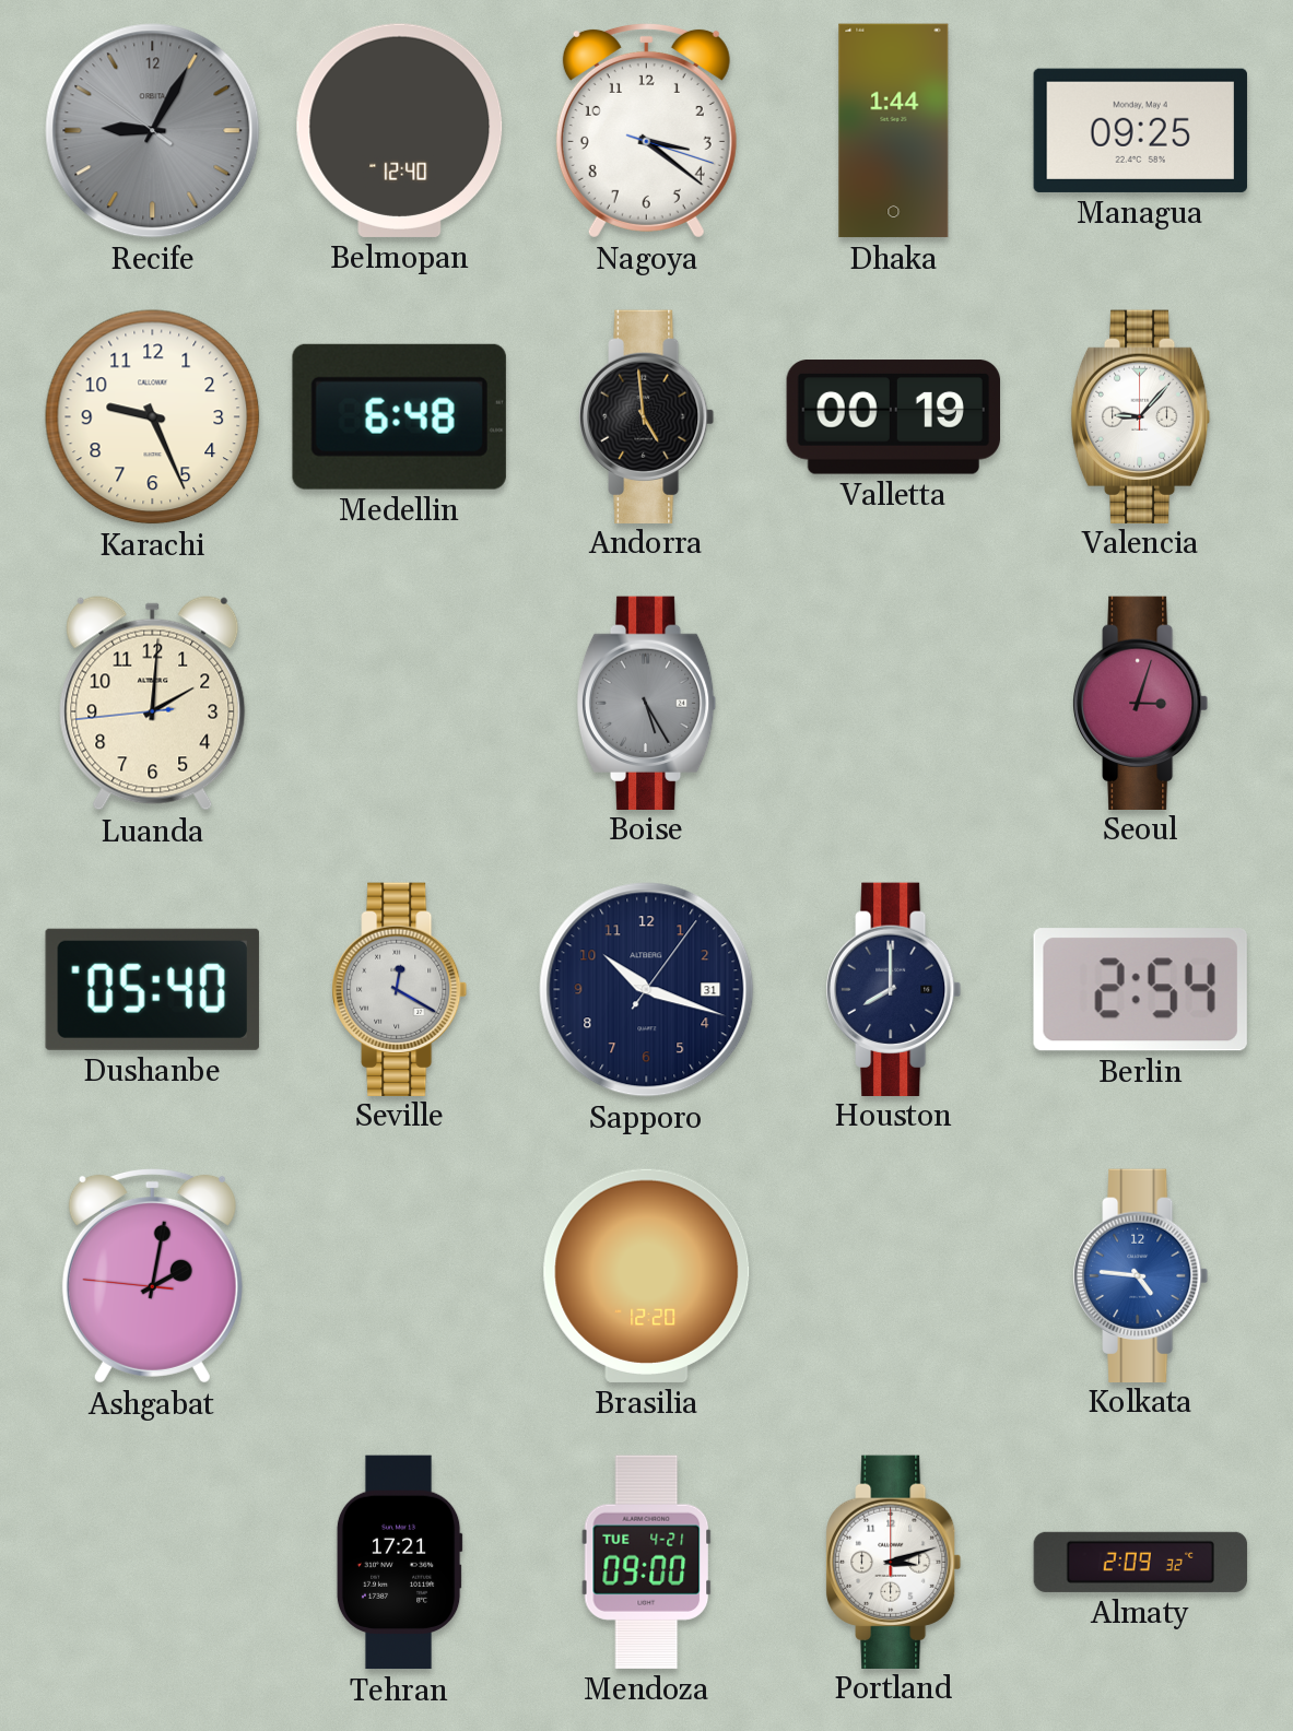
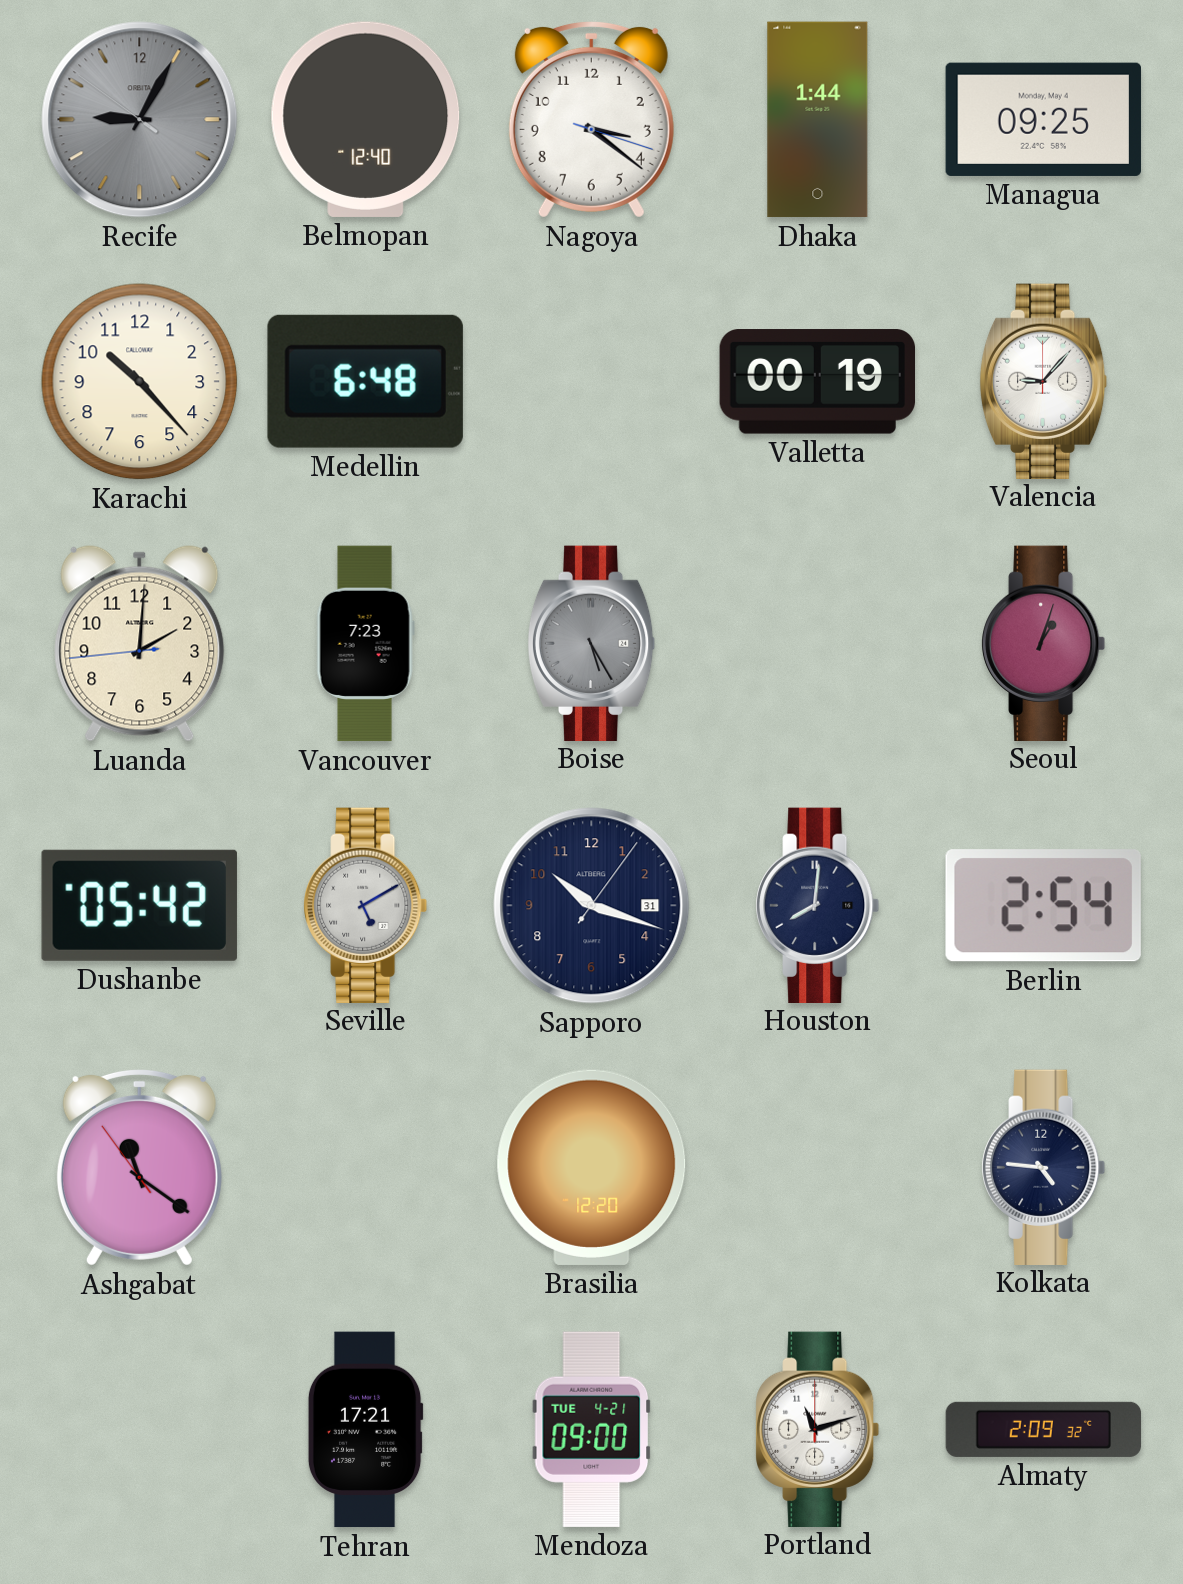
Karachi: 9:26 -> 10:23
Andorra: 4:59 -> none
Vancouver: none -> 7:23
Seoul: 3:03 -> 1:03
Dushanbe: 05:40 -> 05:42
Seville: 12:20 -> 5:10
Houston: 8:00 -> 8:01
Ashgabat: 2:01 -> 11:20
Kolkata dial: blue -> navy
Portland: 3:12 -> 11:12
